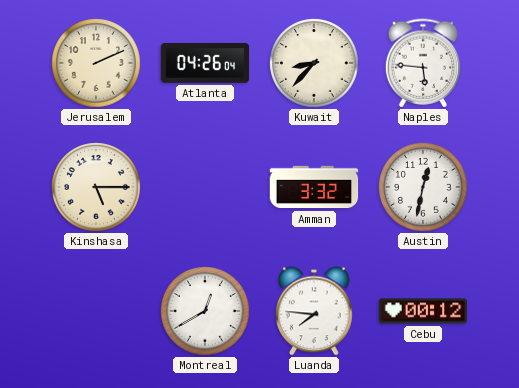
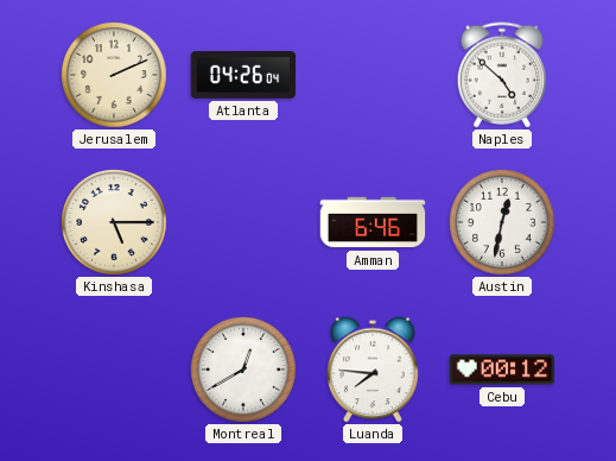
Kuwait: 8:37 -> none
Naples: 5:46 -> 4:52
Amman: 3:32 -> 6:46
